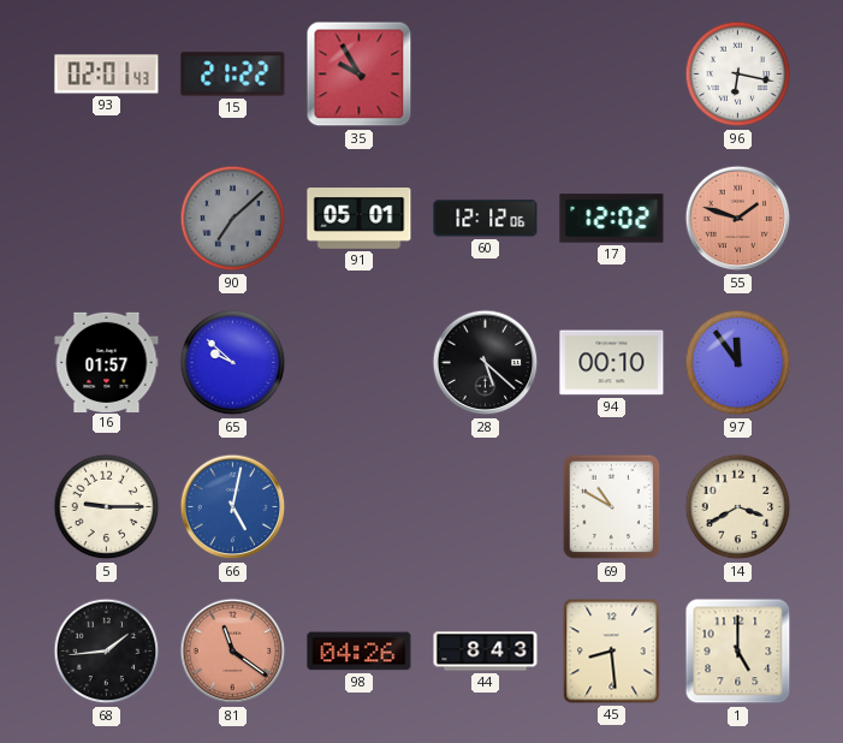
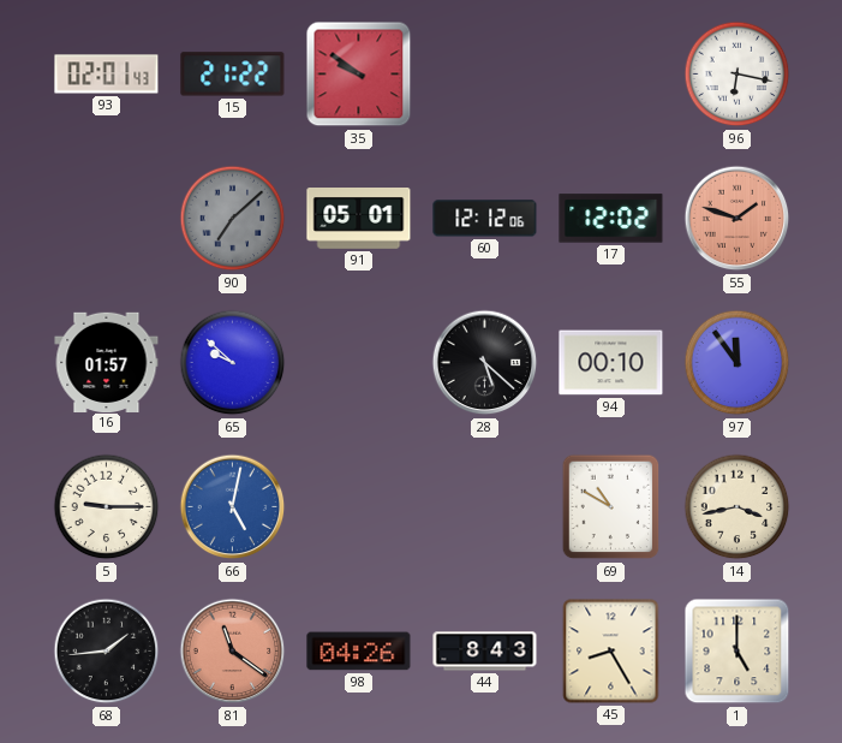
35: 9:55 -> 9:51
14: 3:40 -> 3:43
45: 8:29 -> 8:25
